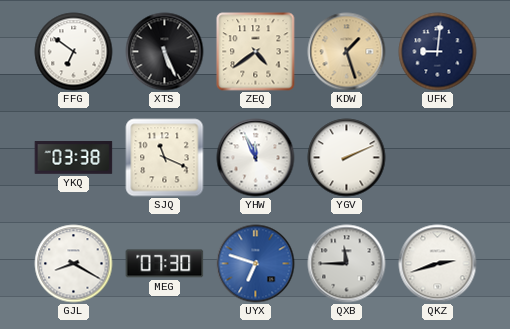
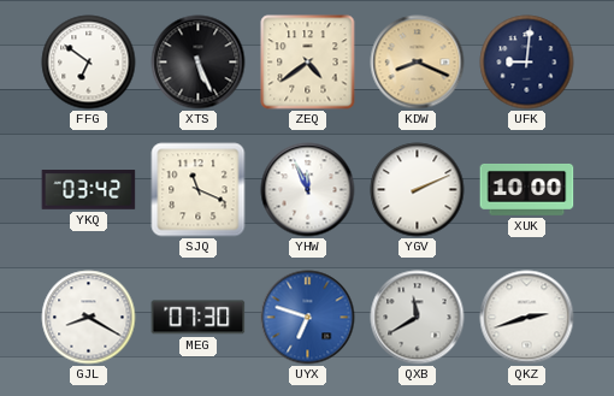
KDW: 1:27 -> 8:19
YKQ: 03:38 -> 03:42
XUK: none -> 10:00
QXB: 11:45 -> 11:40
